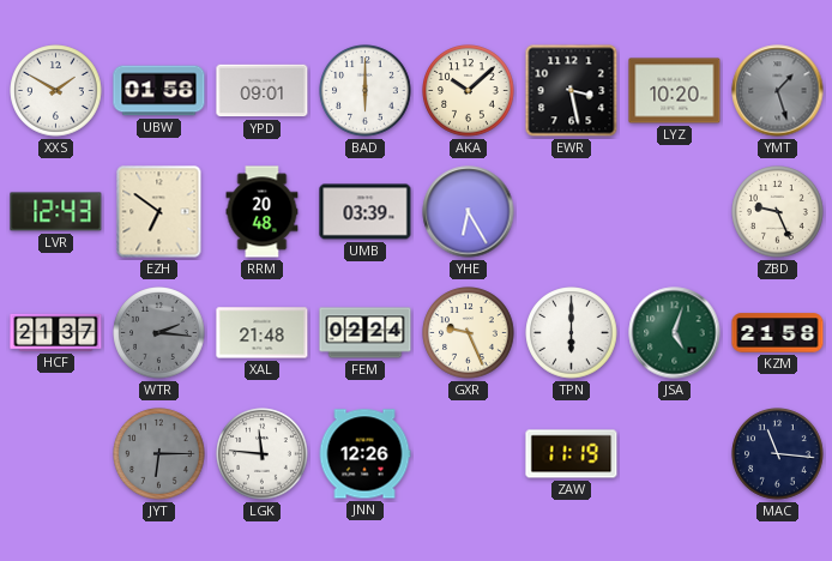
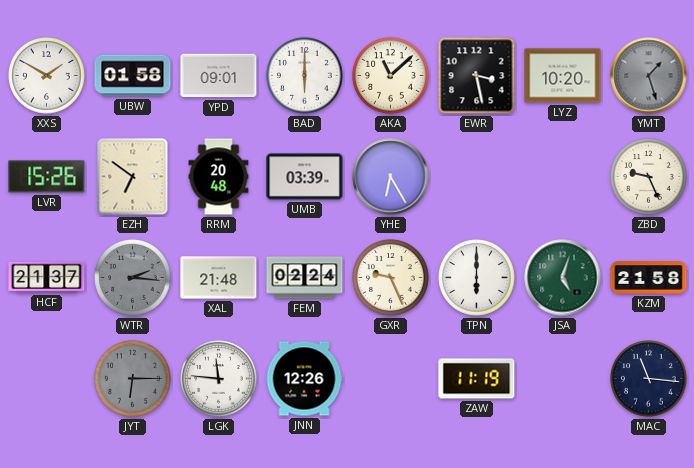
AKA: 10:08 -> 11:08
LVR: 12:43 -> 15:26
